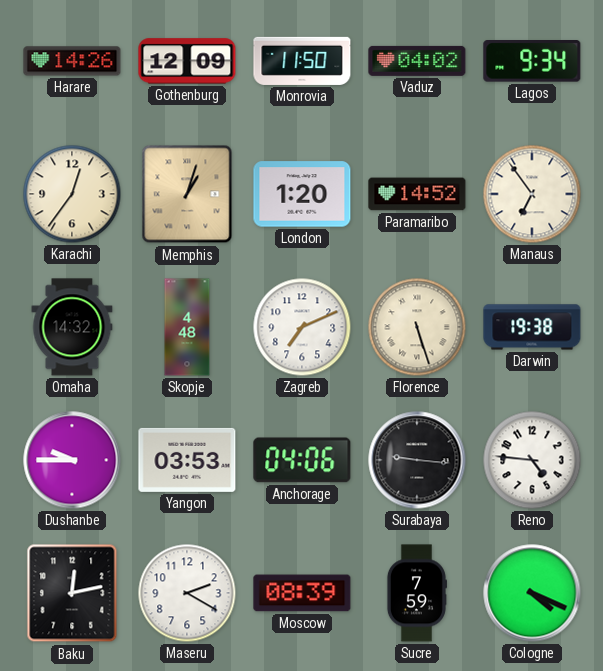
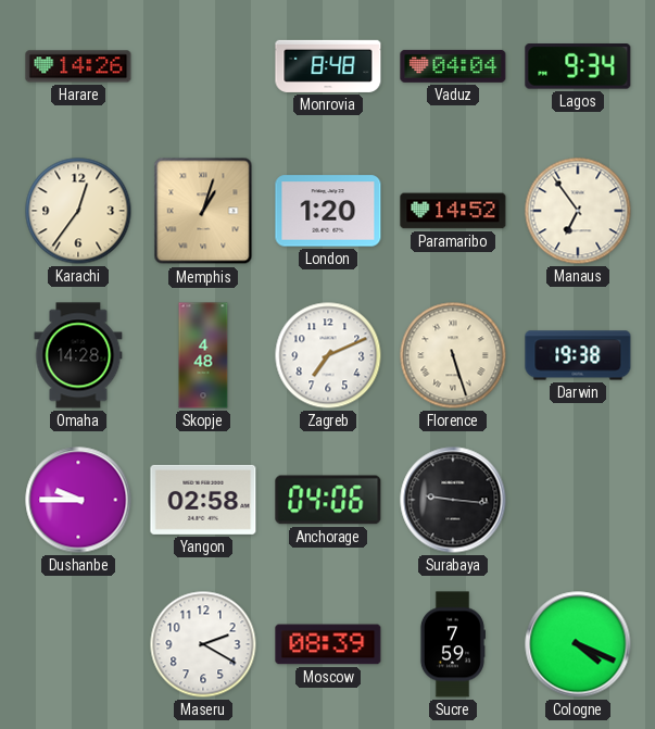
Gothenburg: 12:09 -> none
Monrovia: 11:50 -> 8:48
Vaduz: 04:02 -> 04:04
Omaha: 14:32 -> 14:28
Yangon: 03:53 -> 02:58
Reno: 4:46 -> none
Baku: 12:13 -> none
